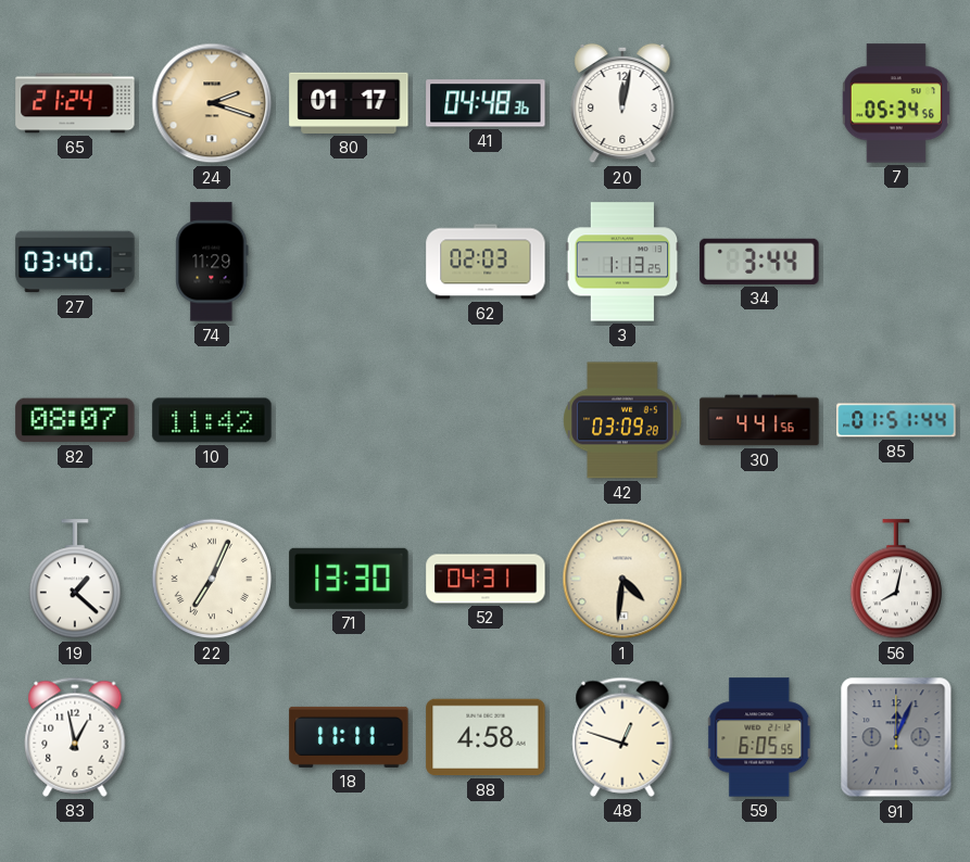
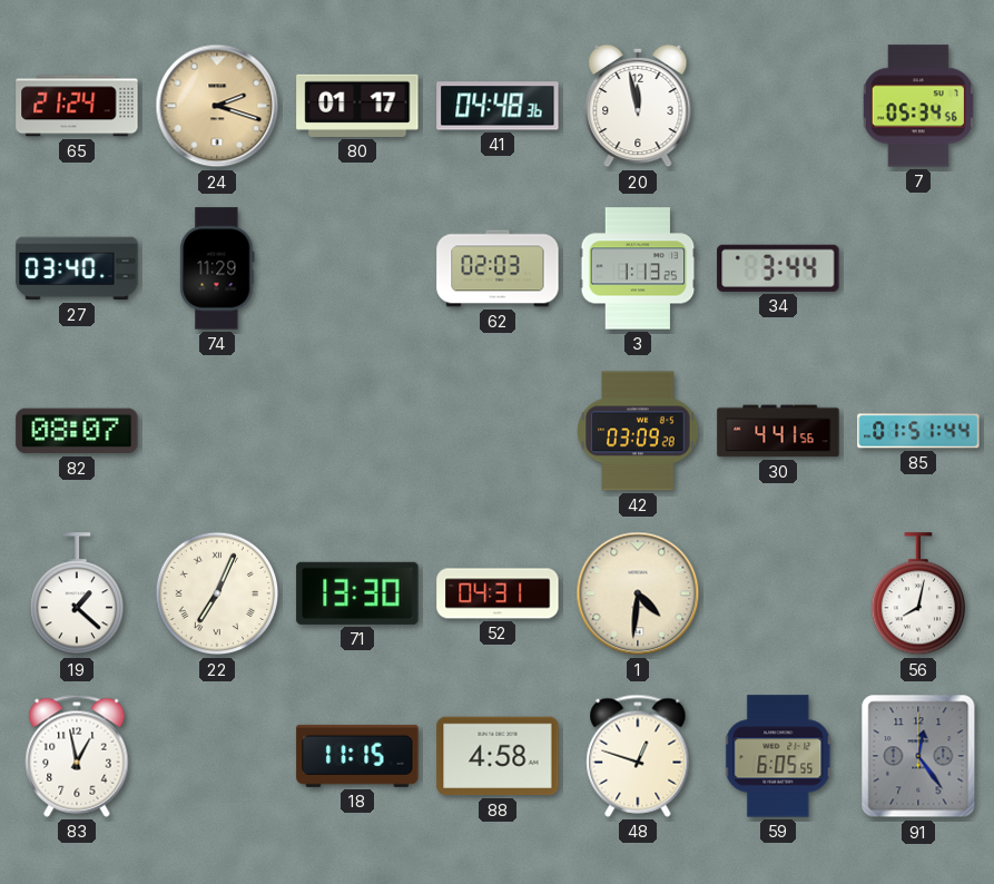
20: 12:02 -> 11:58
10: 11:42 -> none
18: 11:11 -> 11:15
91: 12:04 -> 12:24
